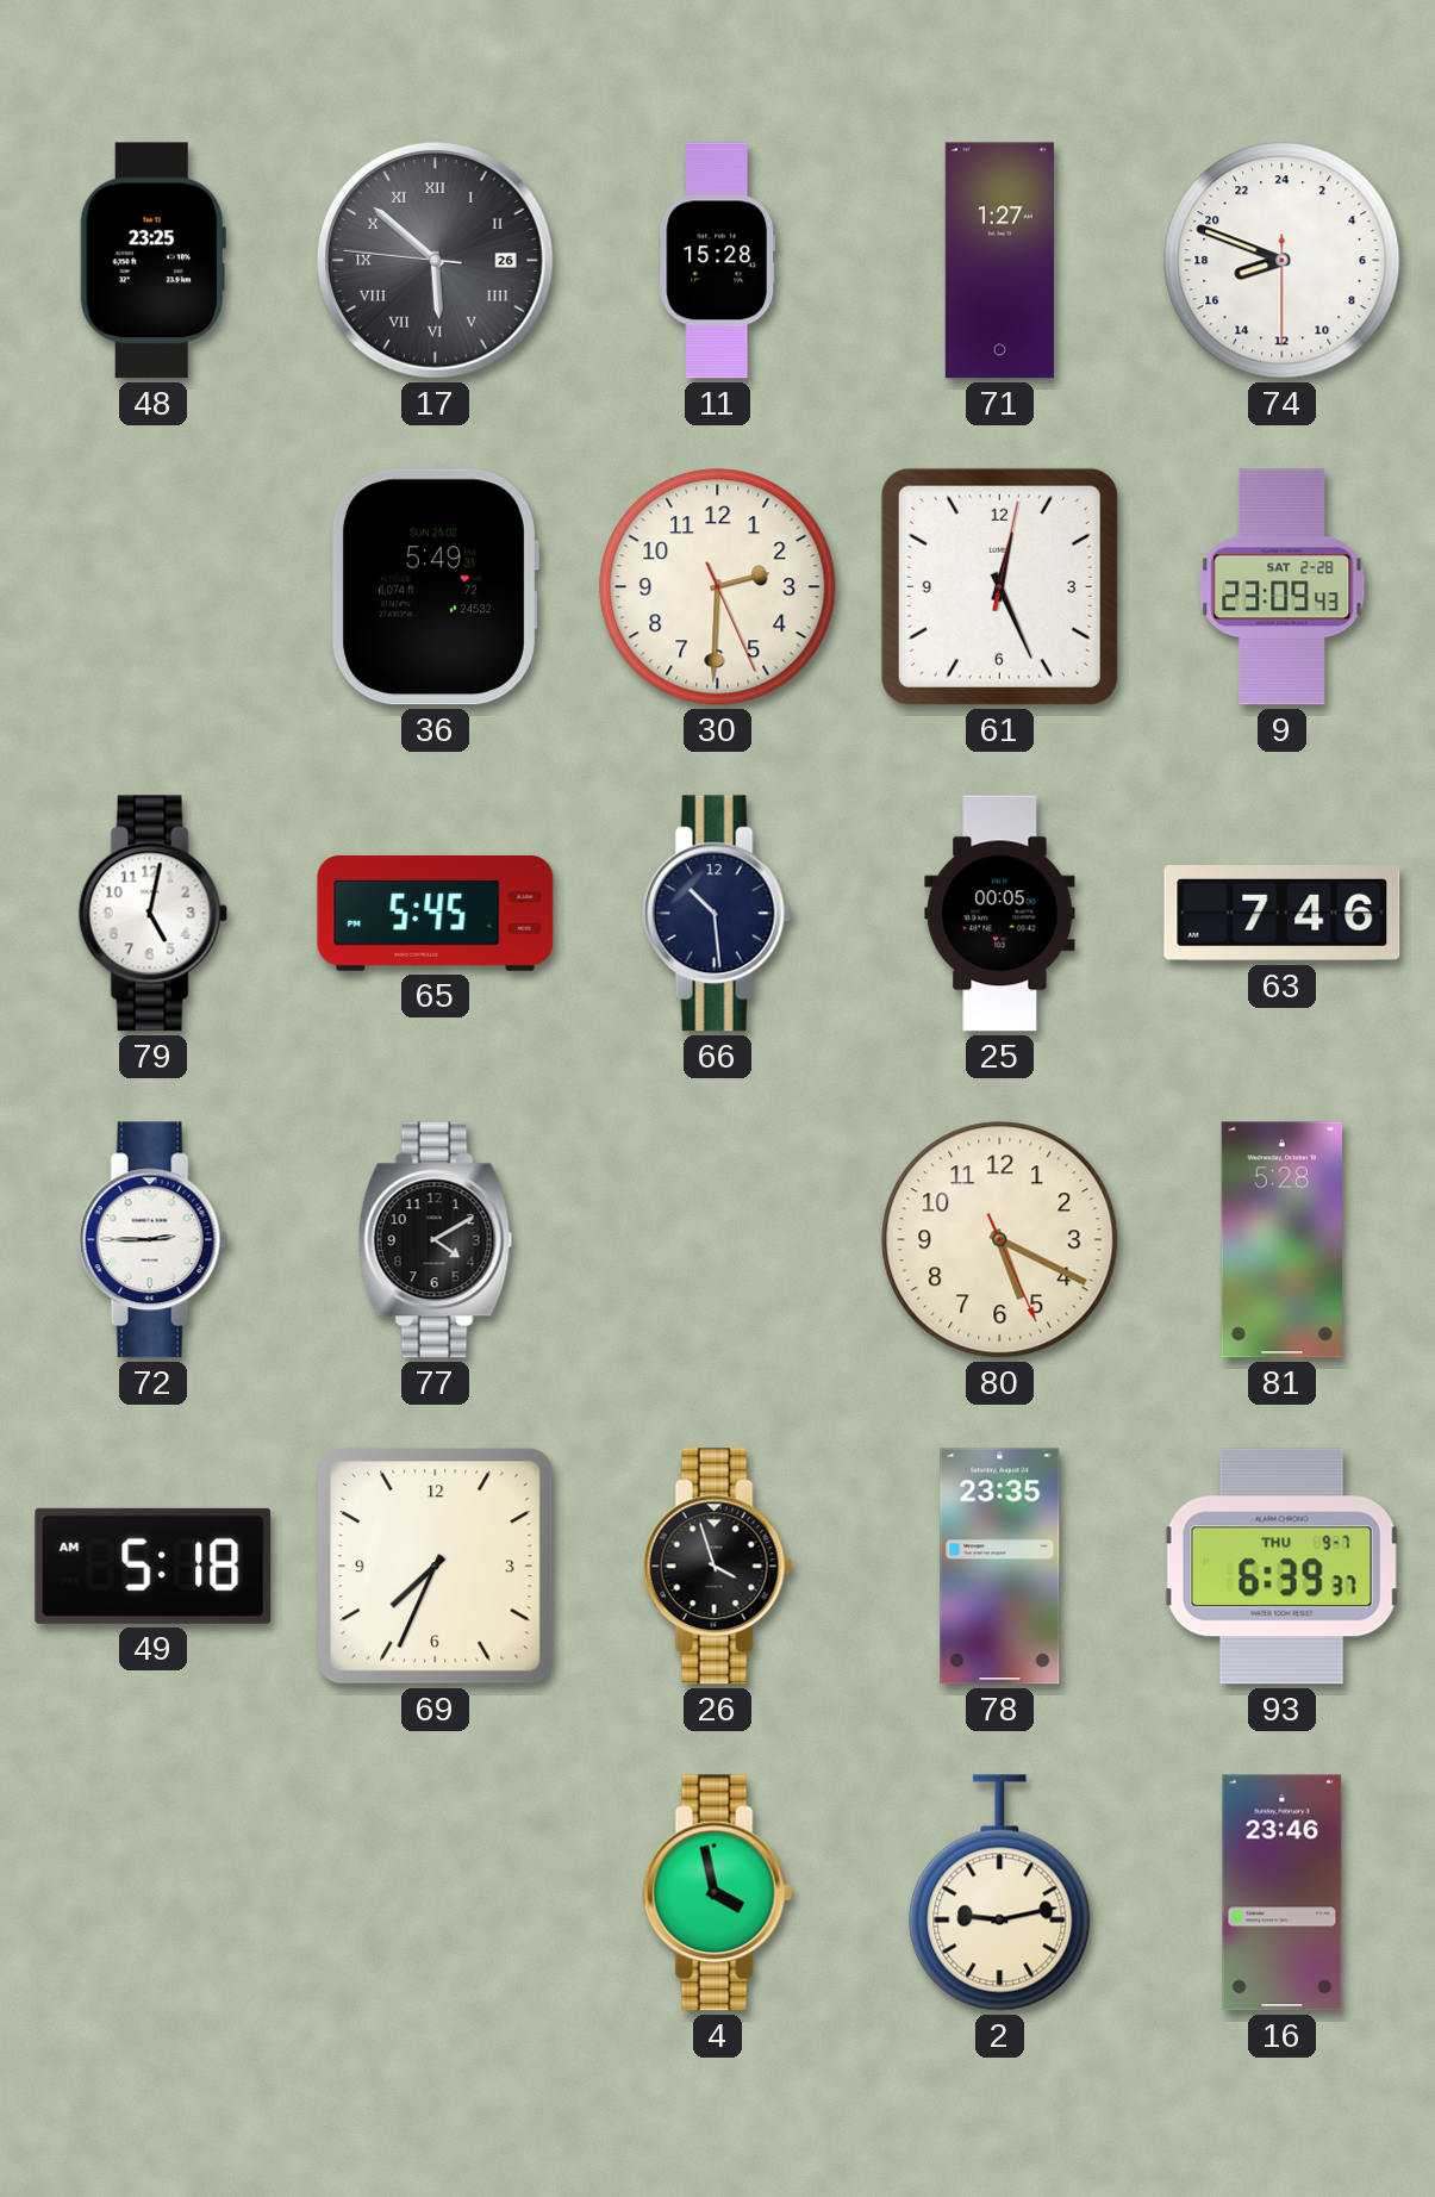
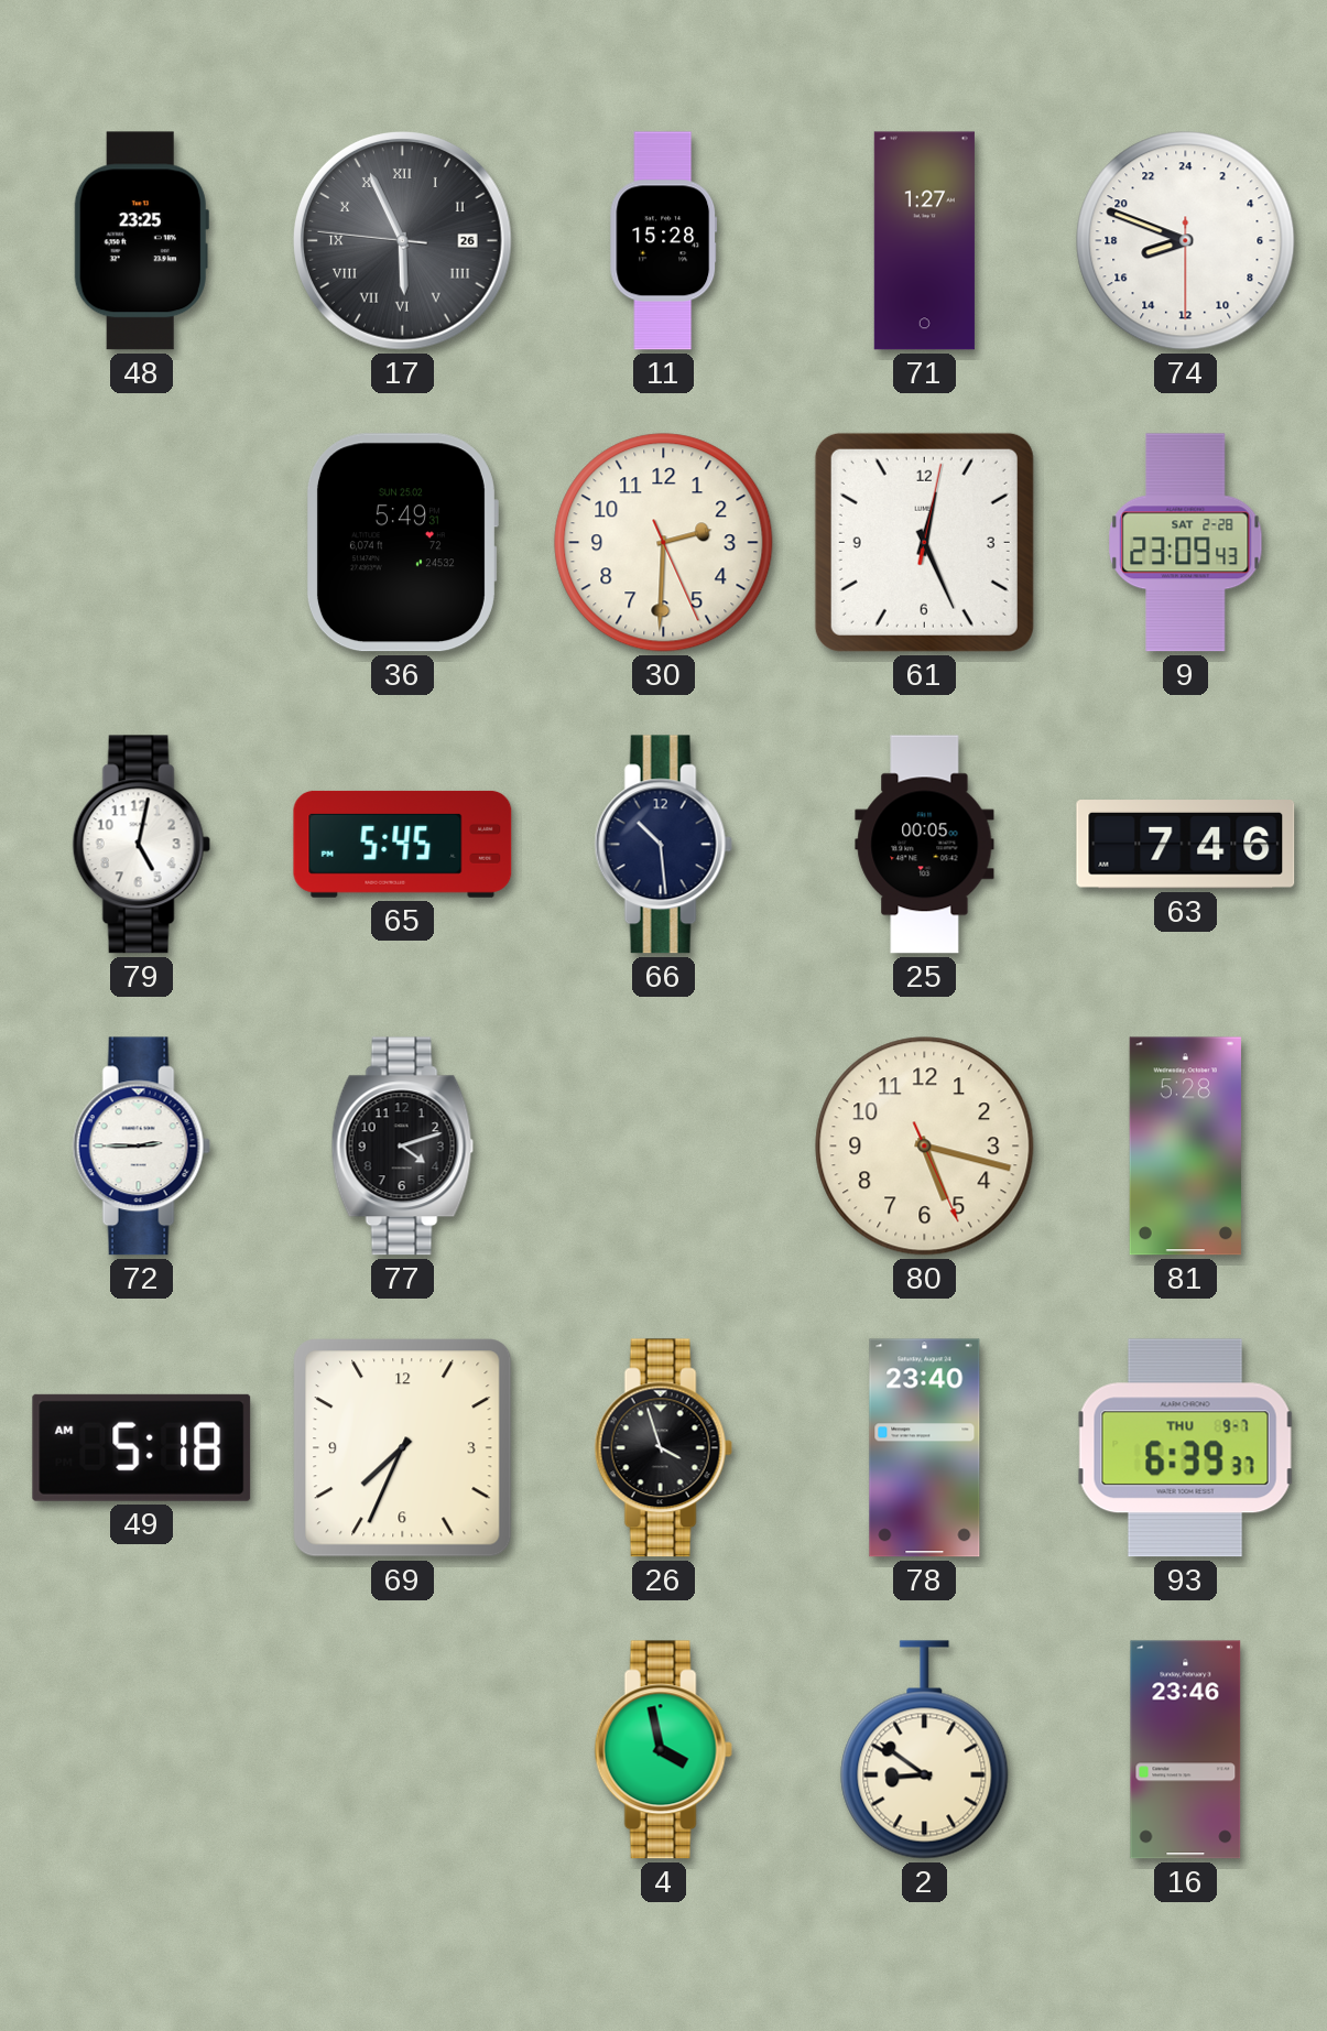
17: 5:51 -> 5:55
77: 4:10 -> 4:12
80: 5:19 -> 5:17
78: 23:35 -> 23:40
2: 9:13 -> 8:51
